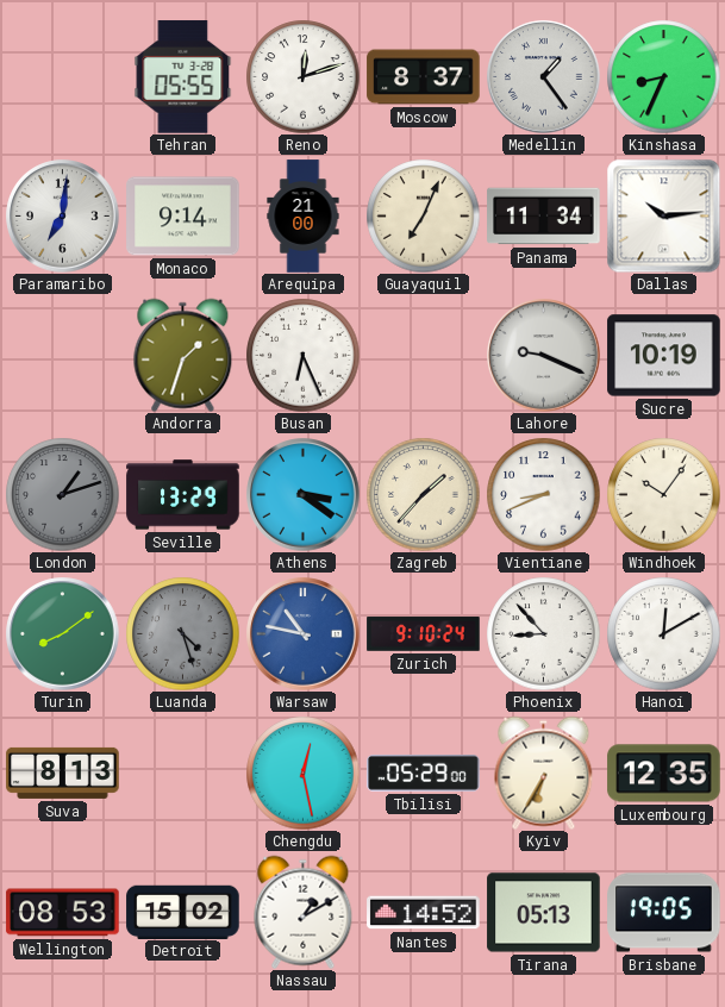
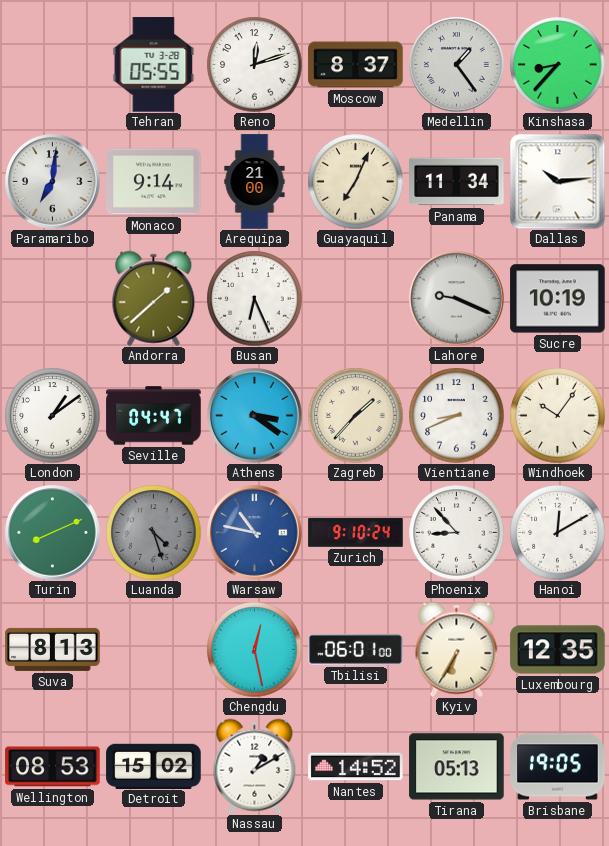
Kinshasa: 8:34 -> 8:37
Andorra: 1:33 -> 1:38
London: 1:12 -> 1:09
London dial: grey -> white
Seville: 13:29 -> 04:47
Turin: 8:09 -> 8:11
Tbilisi: 05:29 -> 06:01
